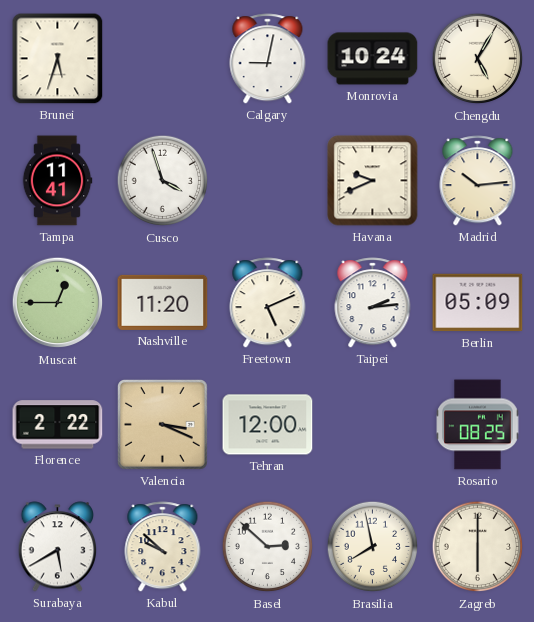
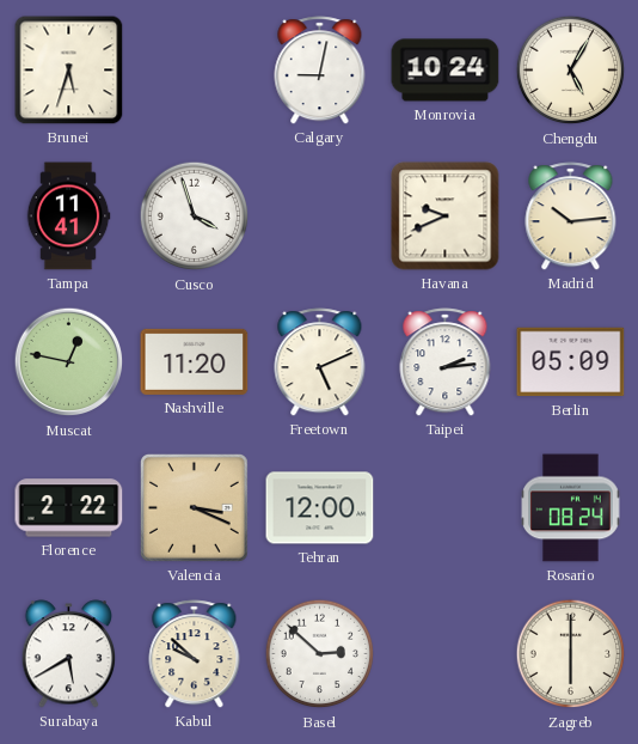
Muscat: 12:45 -> 12:47
Rosario: 08:25 -> 08:24
Brasilia: 7:58 -> none
